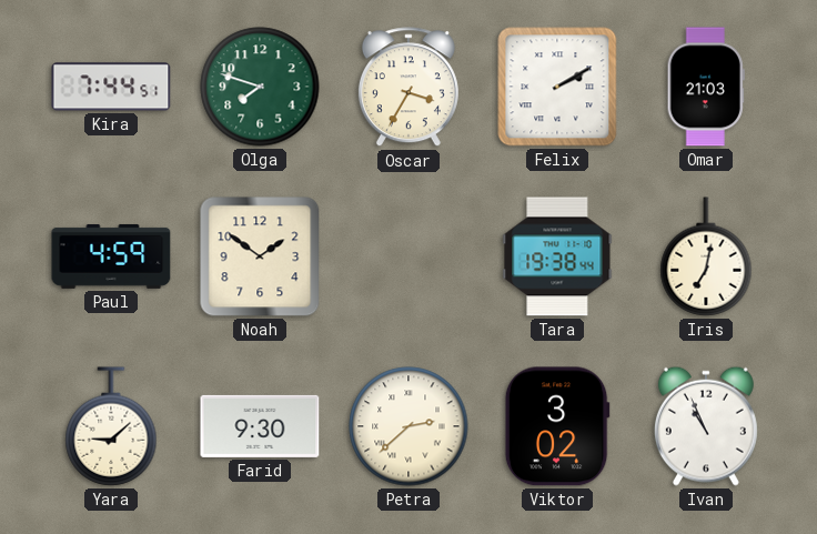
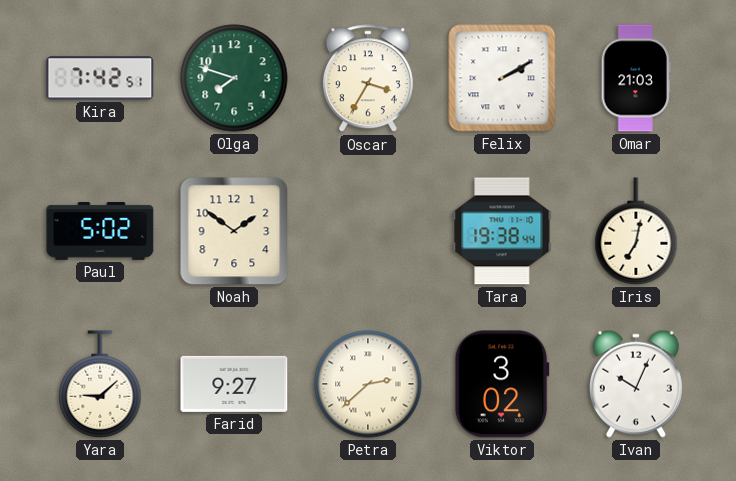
Kira: 7:44 -> 7:42
Paul: 4:59 -> 5:02
Farid: 9:30 -> 9:27
Ivan: 10:56 -> 10:04
